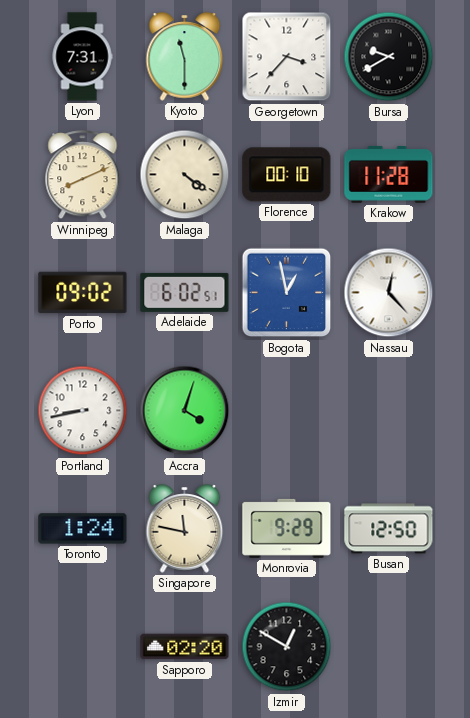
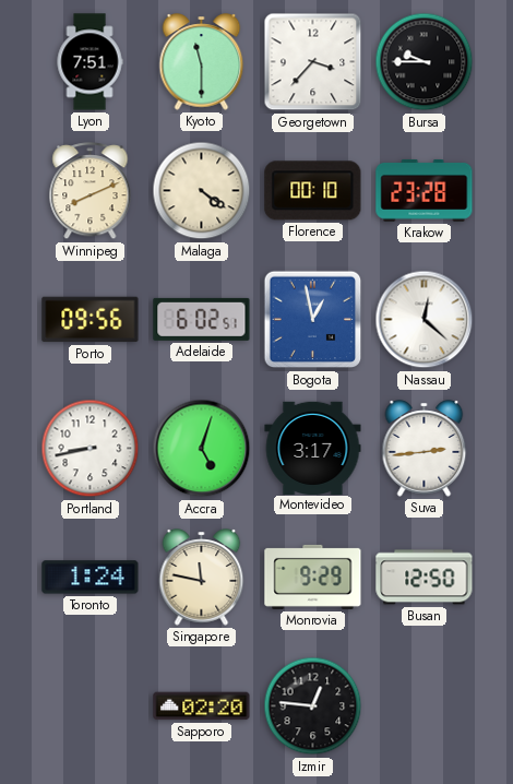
Lyon: 7:31 -> 7:51
Bursa: 9:40 -> 9:45
Krakow: 11:28 -> 23:28
Porto: 09:02 -> 09:56
Nassau: 12:23 -> 12:22
Accra: 4:03 -> 5:03
Montevideo: none -> 3:17
Suva: none -> 2:44
Izmir: 12:50 -> 12:46
